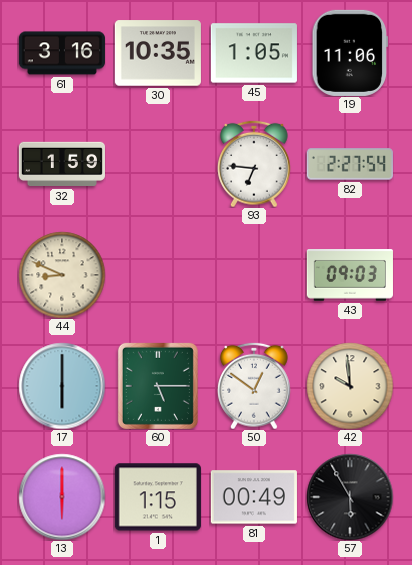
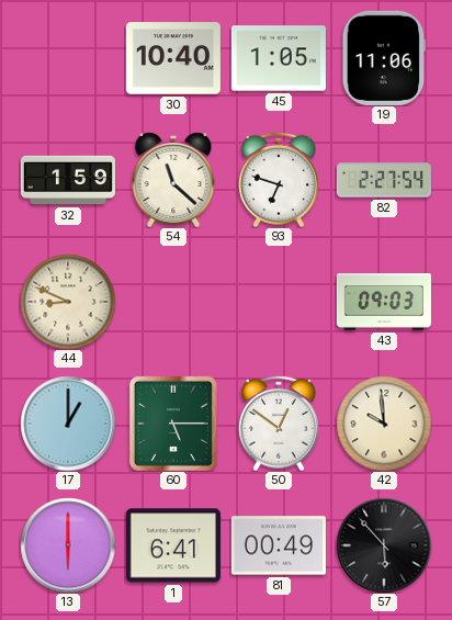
61: 3:16 -> none
30: 10:35 -> 10:40
54: none -> 11:22
93: 6:46 -> 6:48
17: 6:00 -> 1:00
1: 1:15 -> 6:41
57: 5:55 -> 5:53
